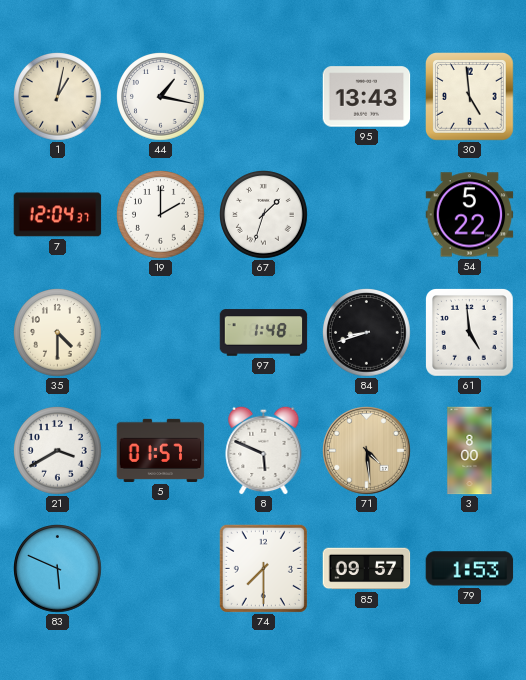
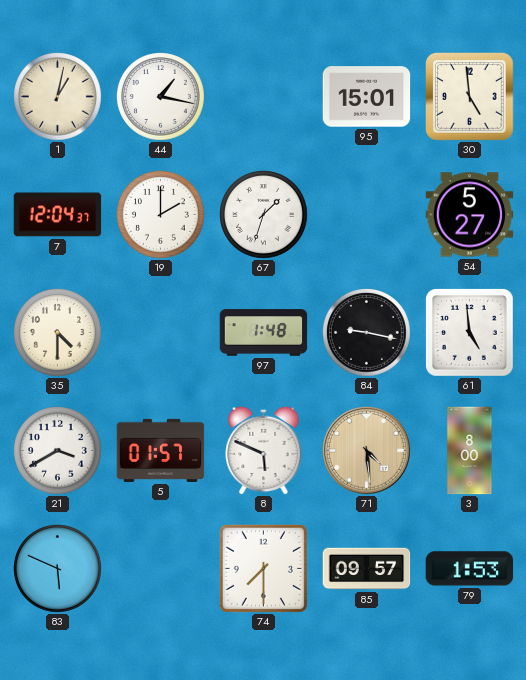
95: 13:43 -> 15:01
54: 5:22 -> 5:27
84: 8:42 -> 9:17
